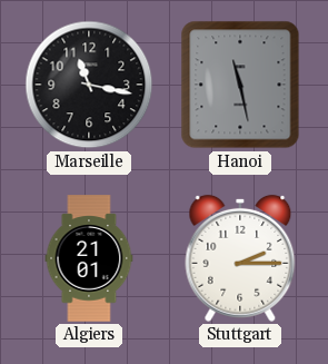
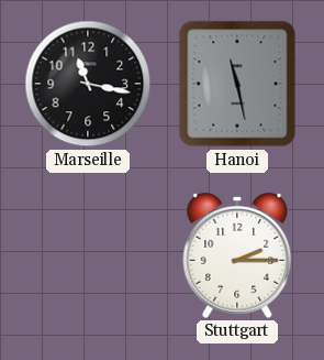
Algiers: 21:01 -> none
